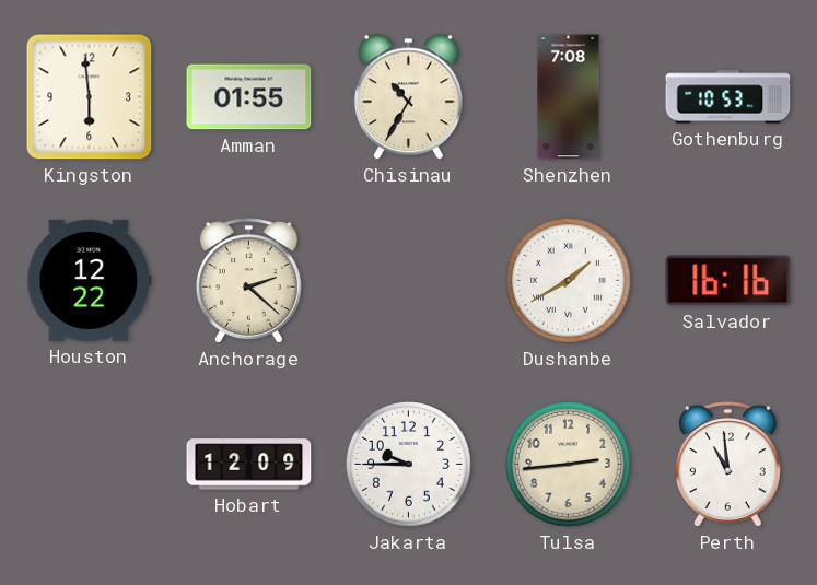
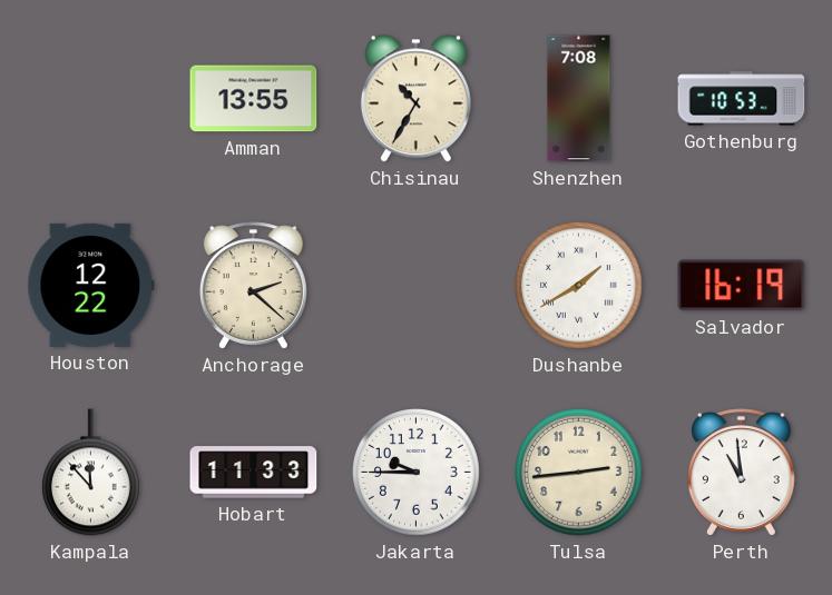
Kingston: 5:59 -> none
Amman: 01:55 -> 13:55
Salvador: 16:16 -> 16:19
Kampala: none -> 11:53
Hobart: 12:09 -> 11:33
